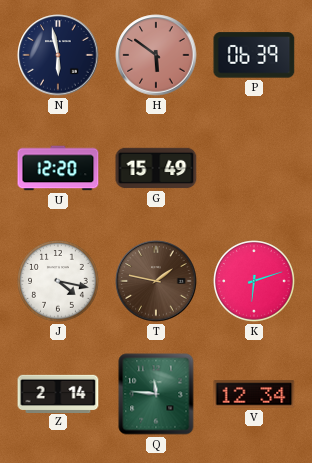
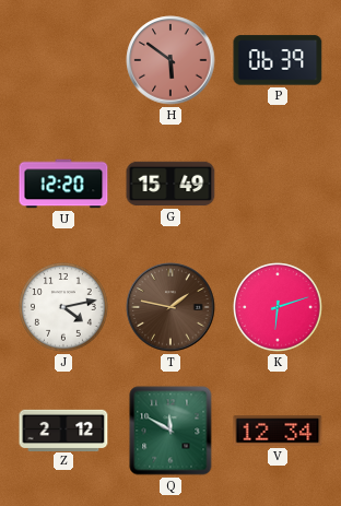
N: 5:58 -> none
J: 4:17 -> 4:13
Z: 2:14 -> 2:12
Q: 11:46 -> 11:50
